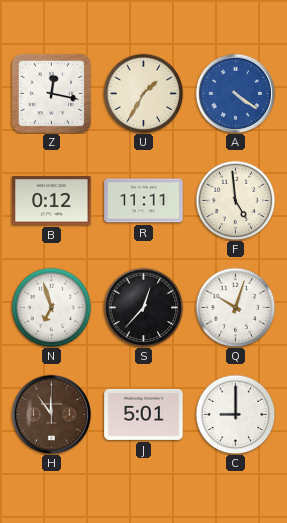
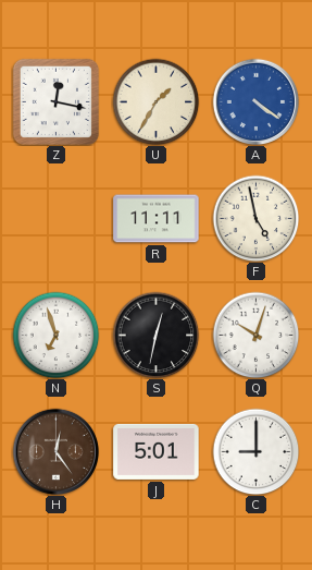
B: 0:12 -> none
F: 4:59 -> 4:58
S: 12:37 -> 12:32
H: 11:54 -> 12:24
